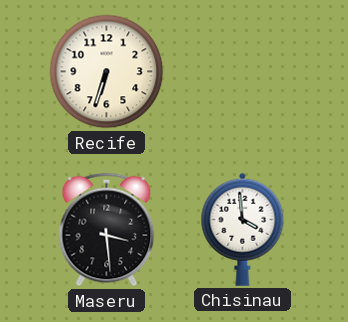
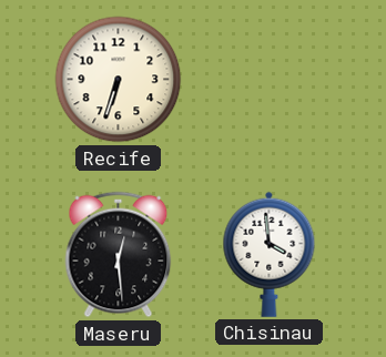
Maseru: 3:29 -> 12:29
